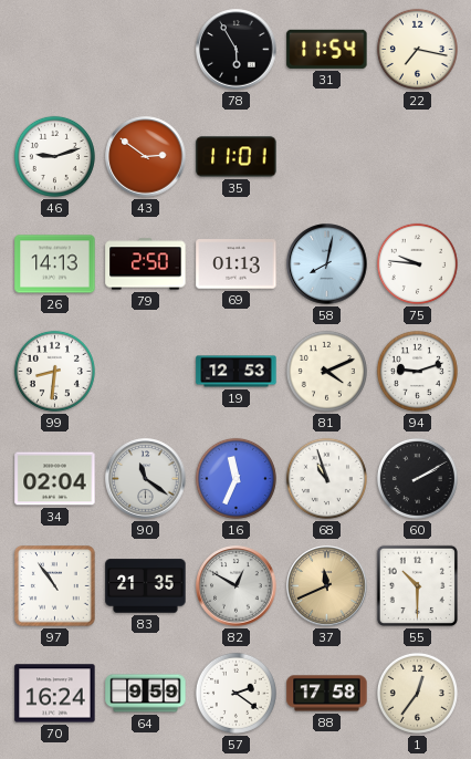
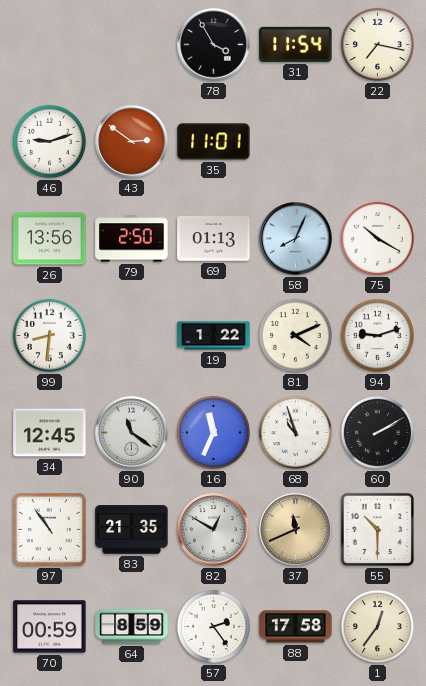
78: 5:55 -> 3:55
26: 14:13 -> 13:56
58: 8:02 -> 8:04
75: 9:46 -> 10:20
19: 12:53 -> 1:22
34: 02:04 -> 12:45
70: 16:24 -> 00:59
64: 9:59 -> 8:59
57: 2:21 -> 2:24
